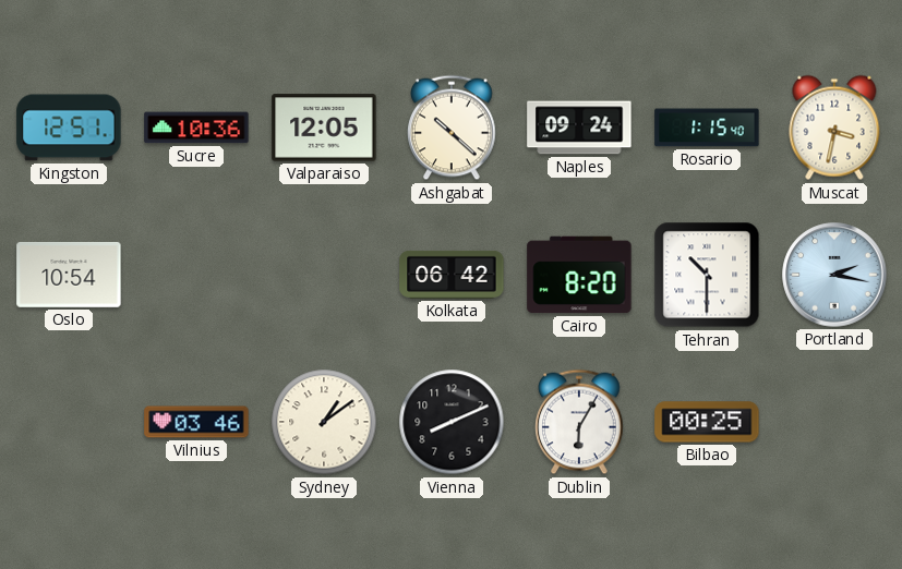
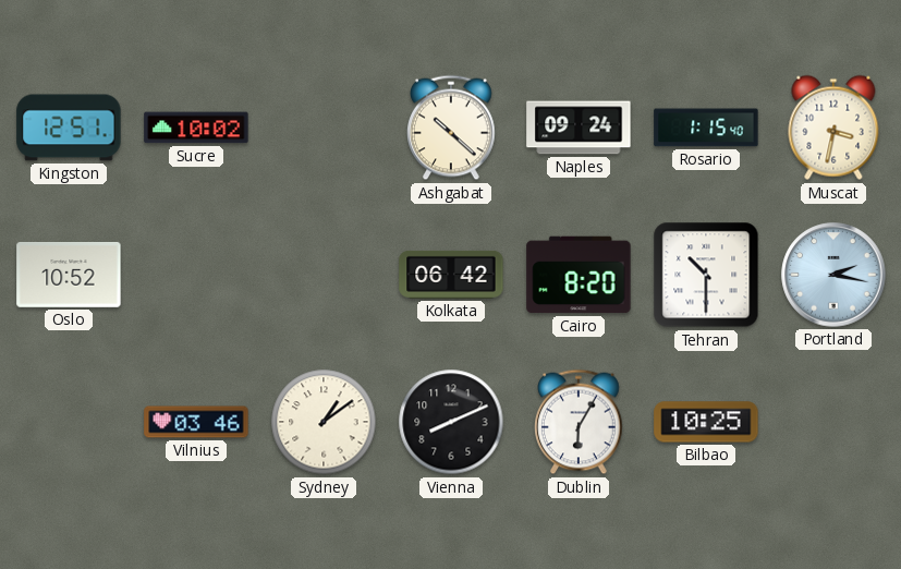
Sucre: 10:36 -> 10:02
Valparaiso: 12:05 -> none
Oslo: 10:54 -> 10:52
Bilbao: 00:25 -> 10:25
